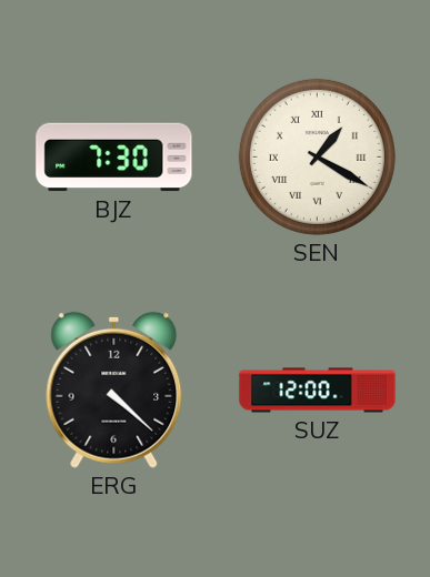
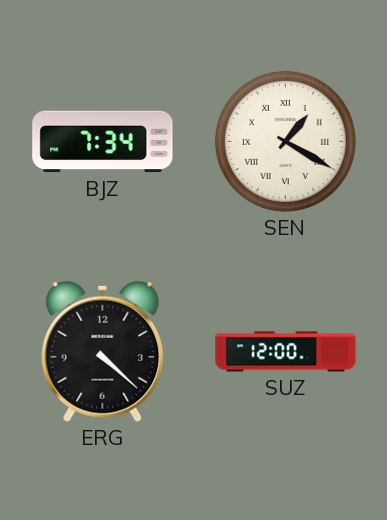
BJZ: 7:30 -> 7:34
